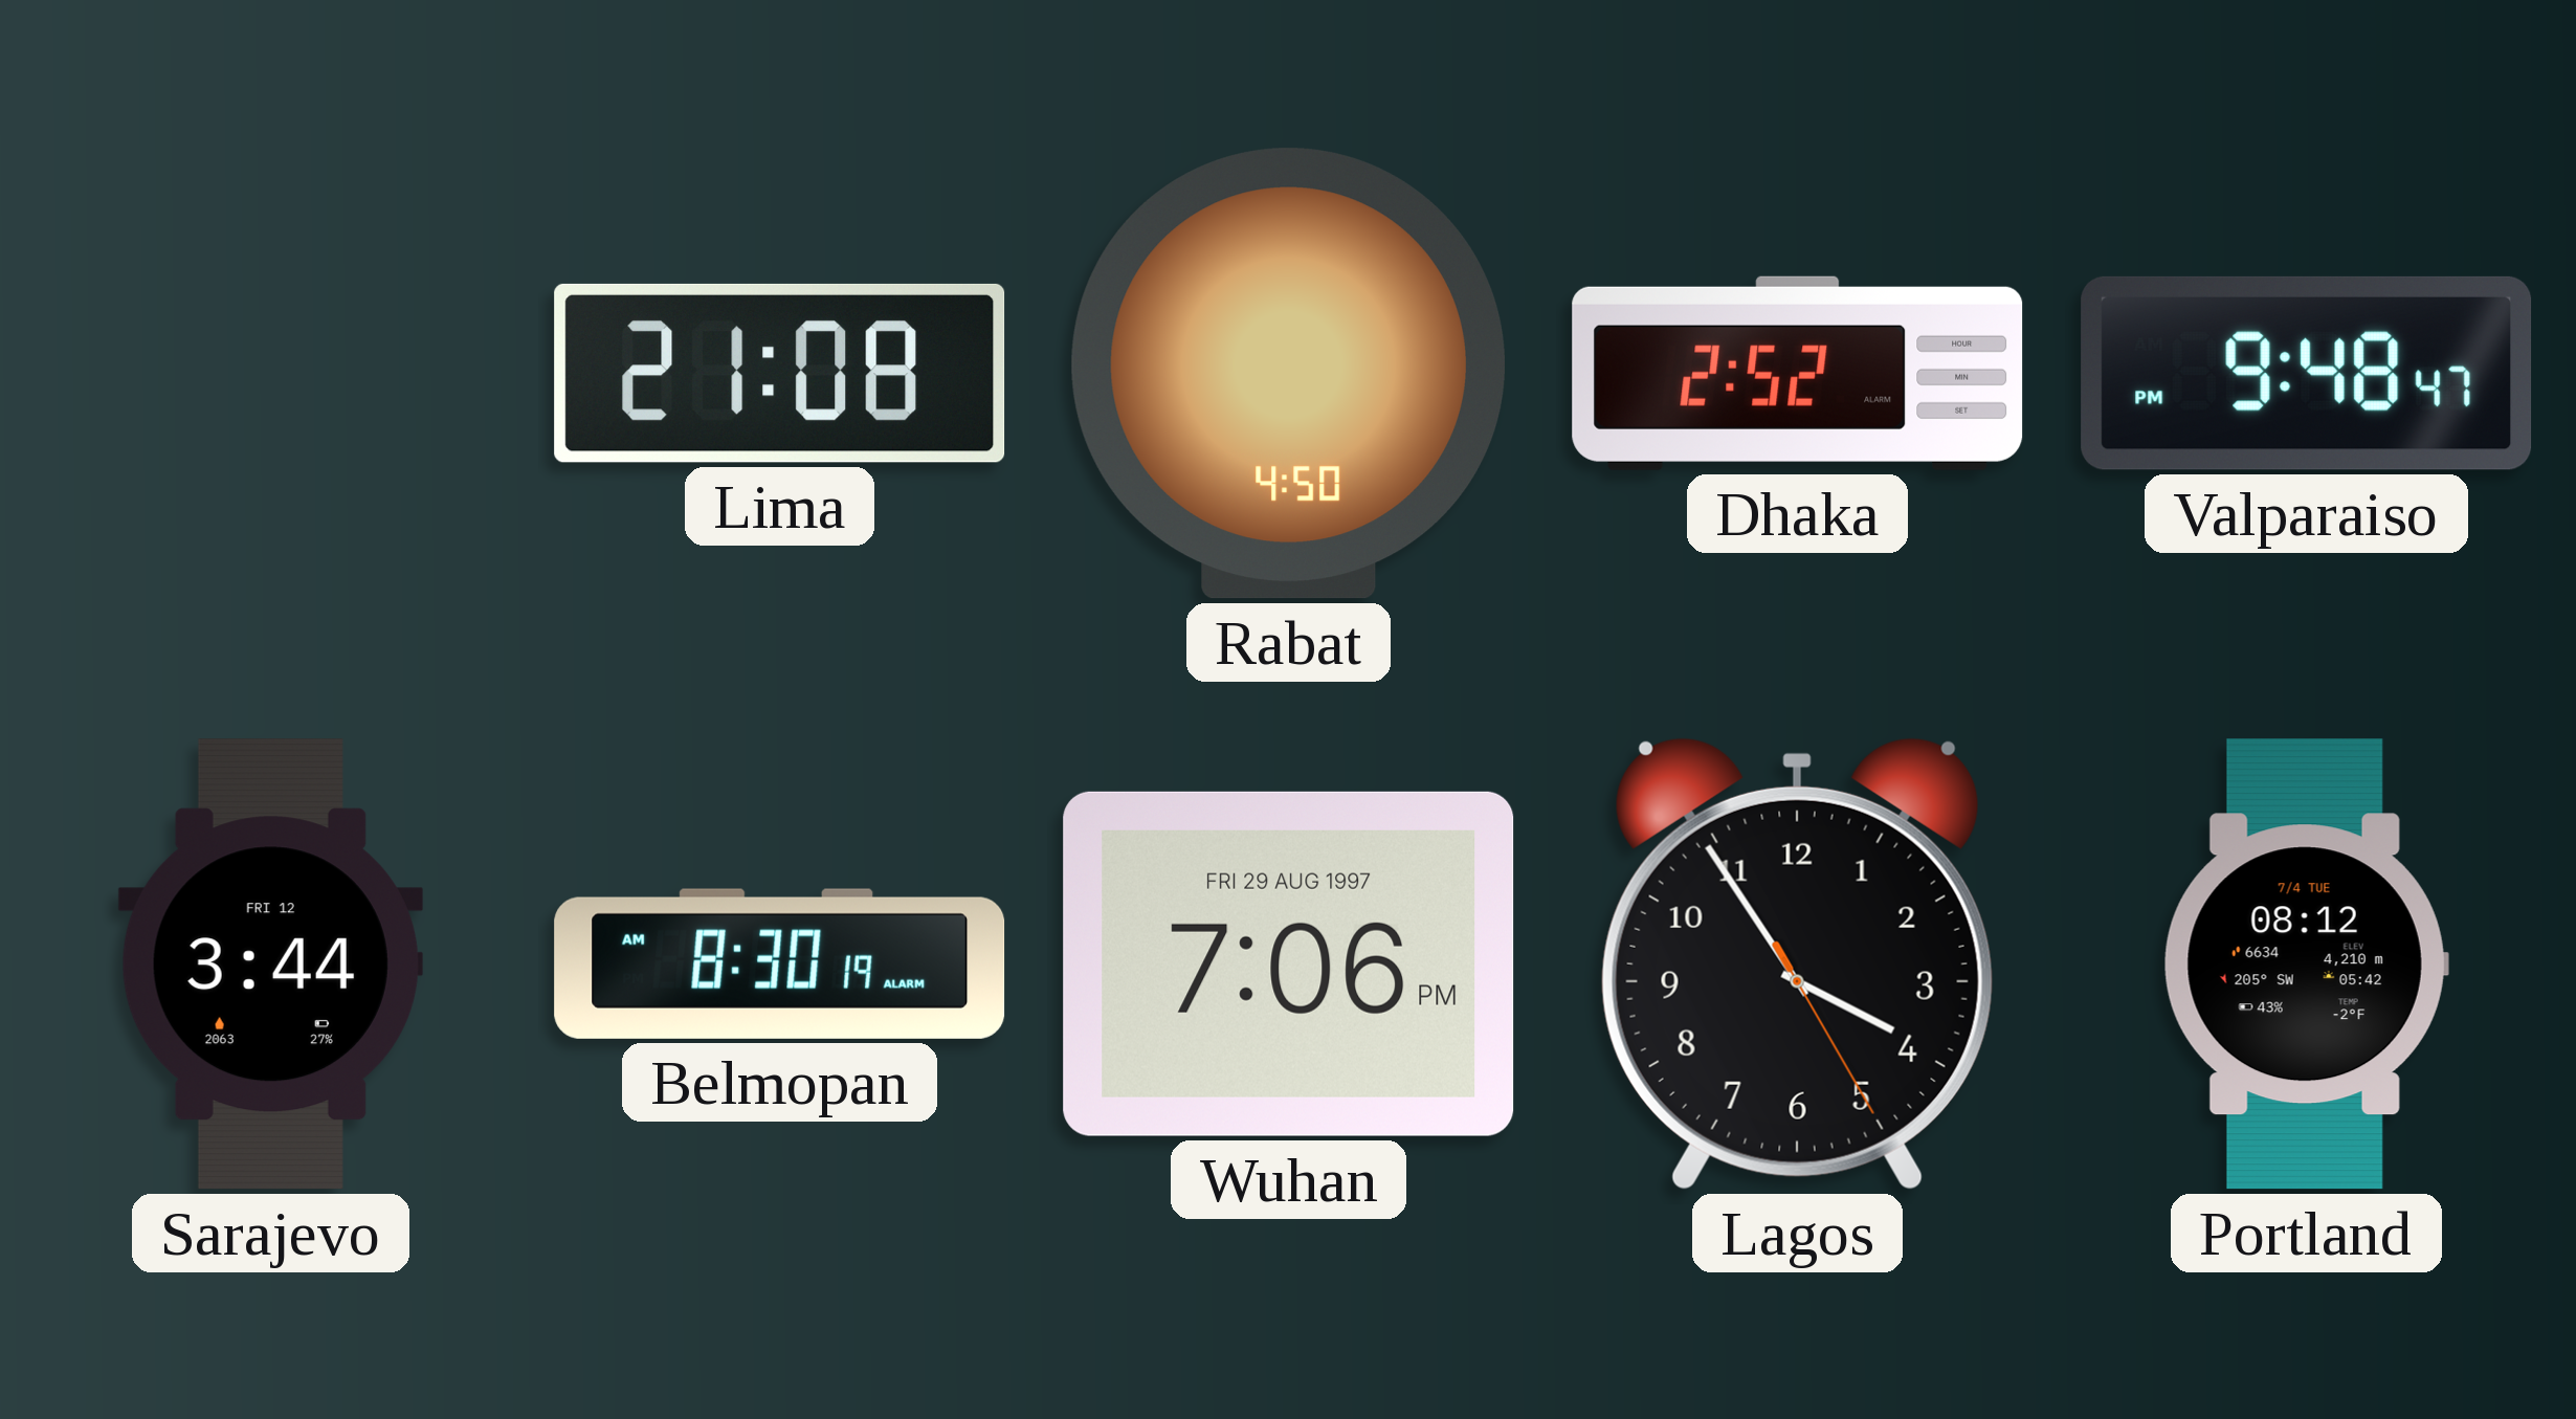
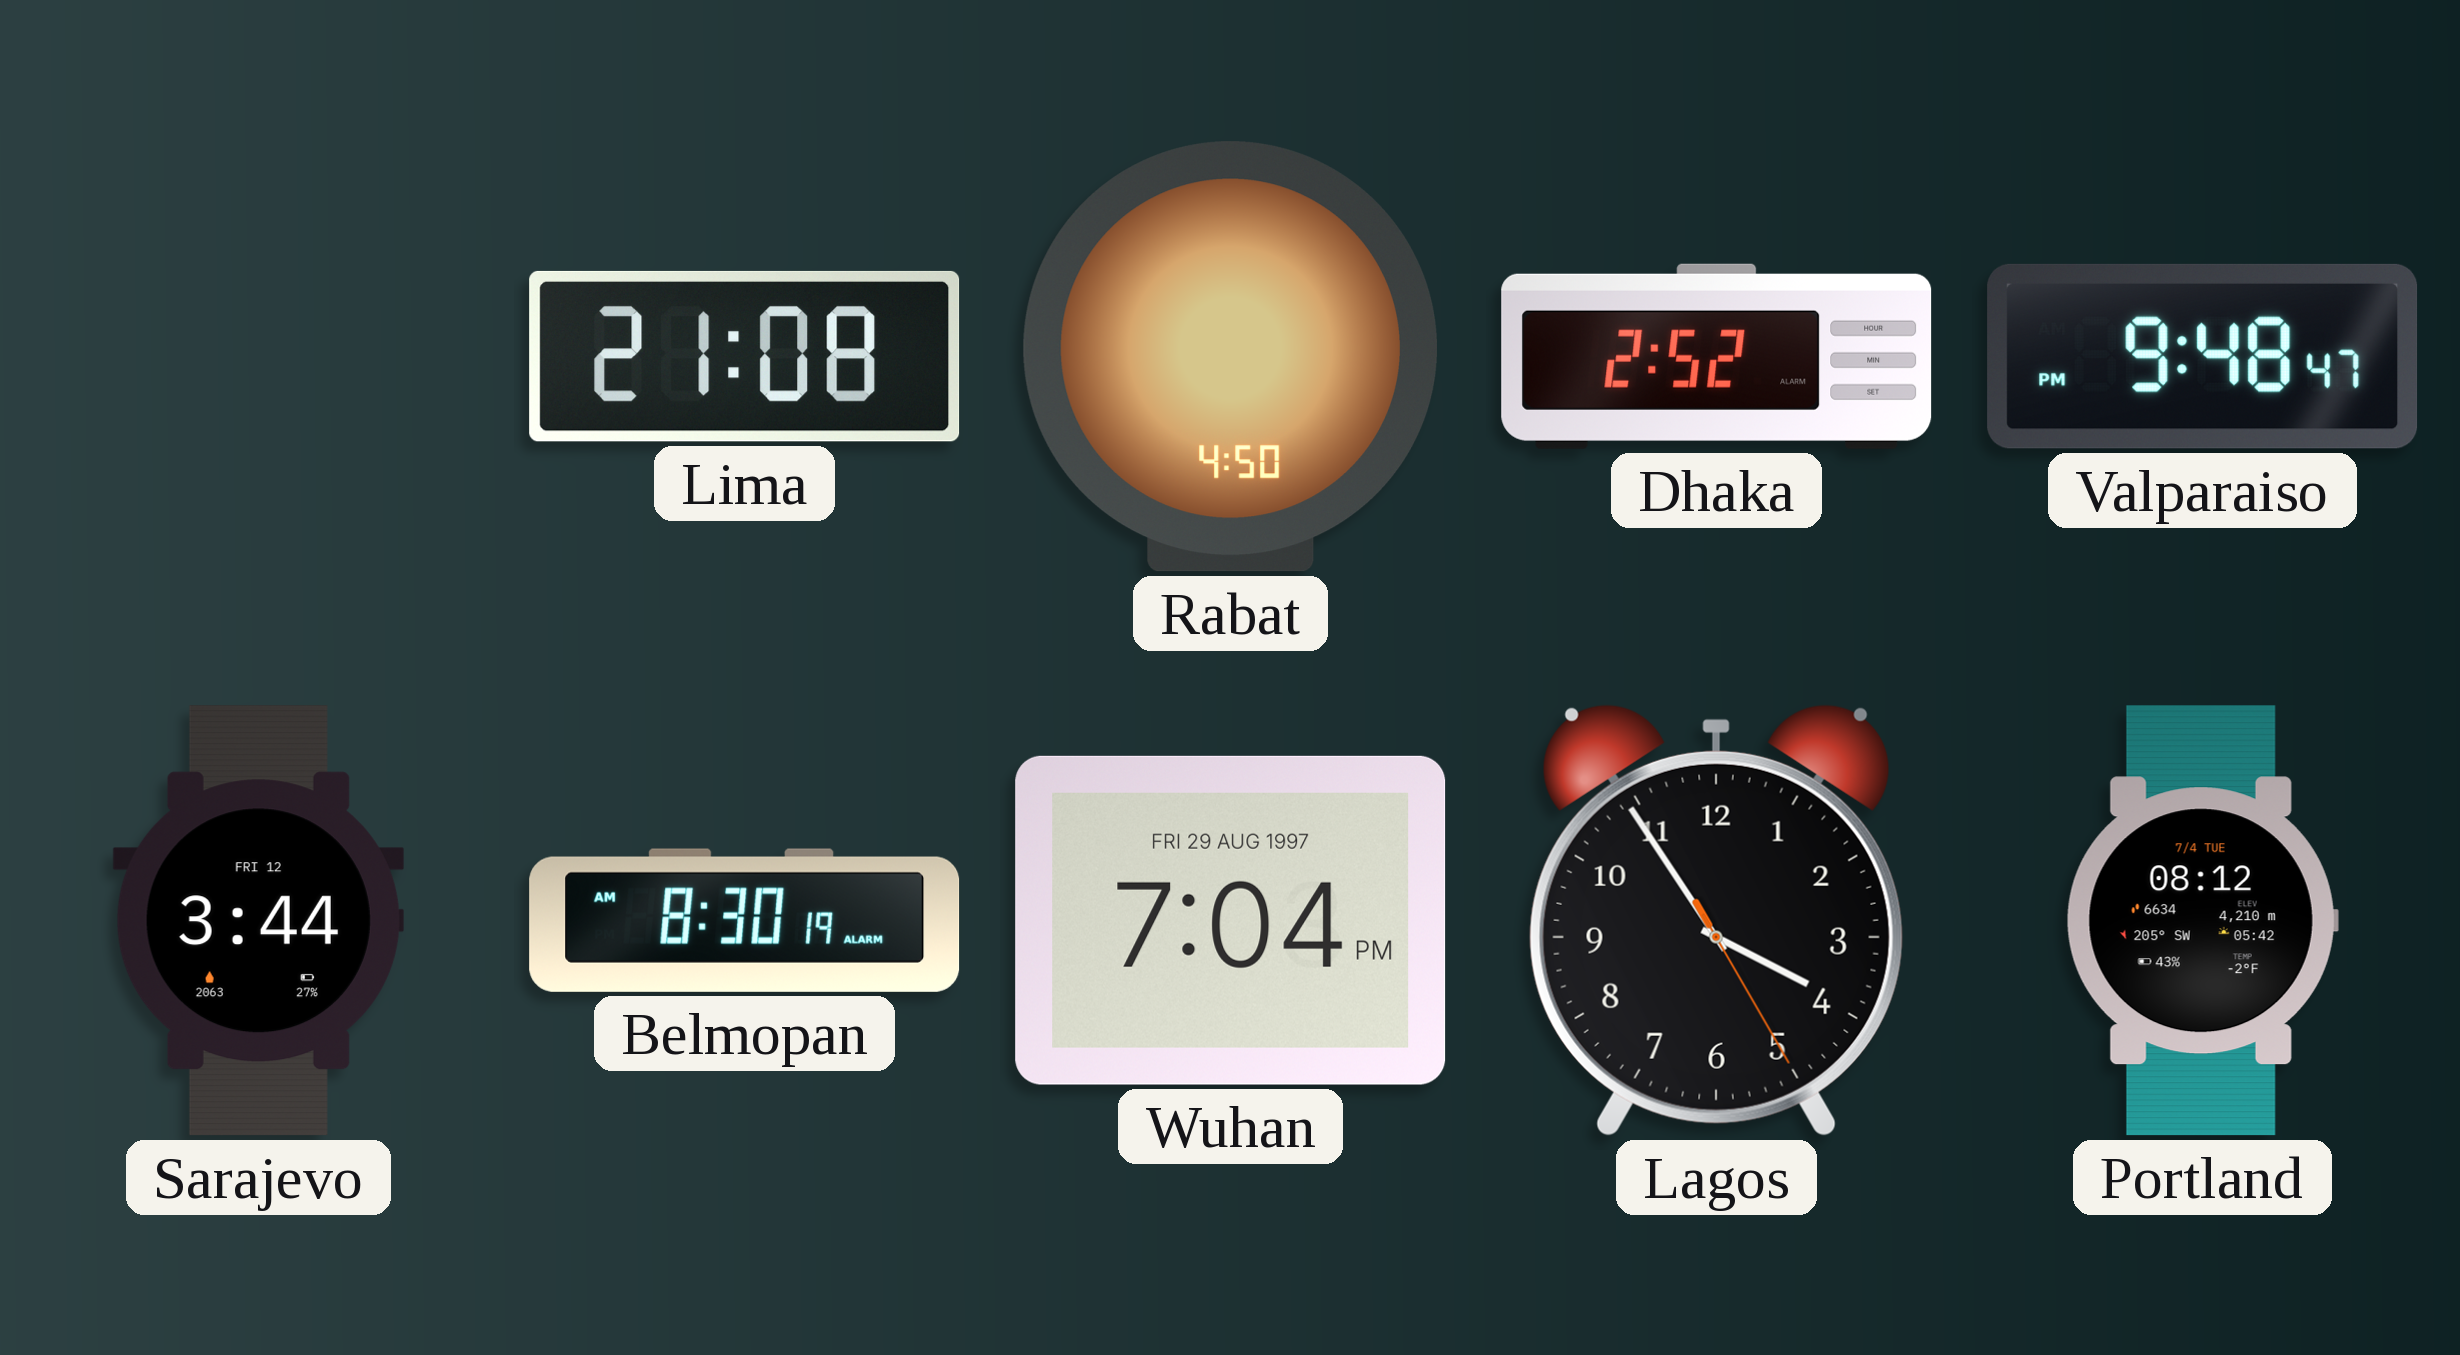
Wuhan: 7:06 -> 7:04
